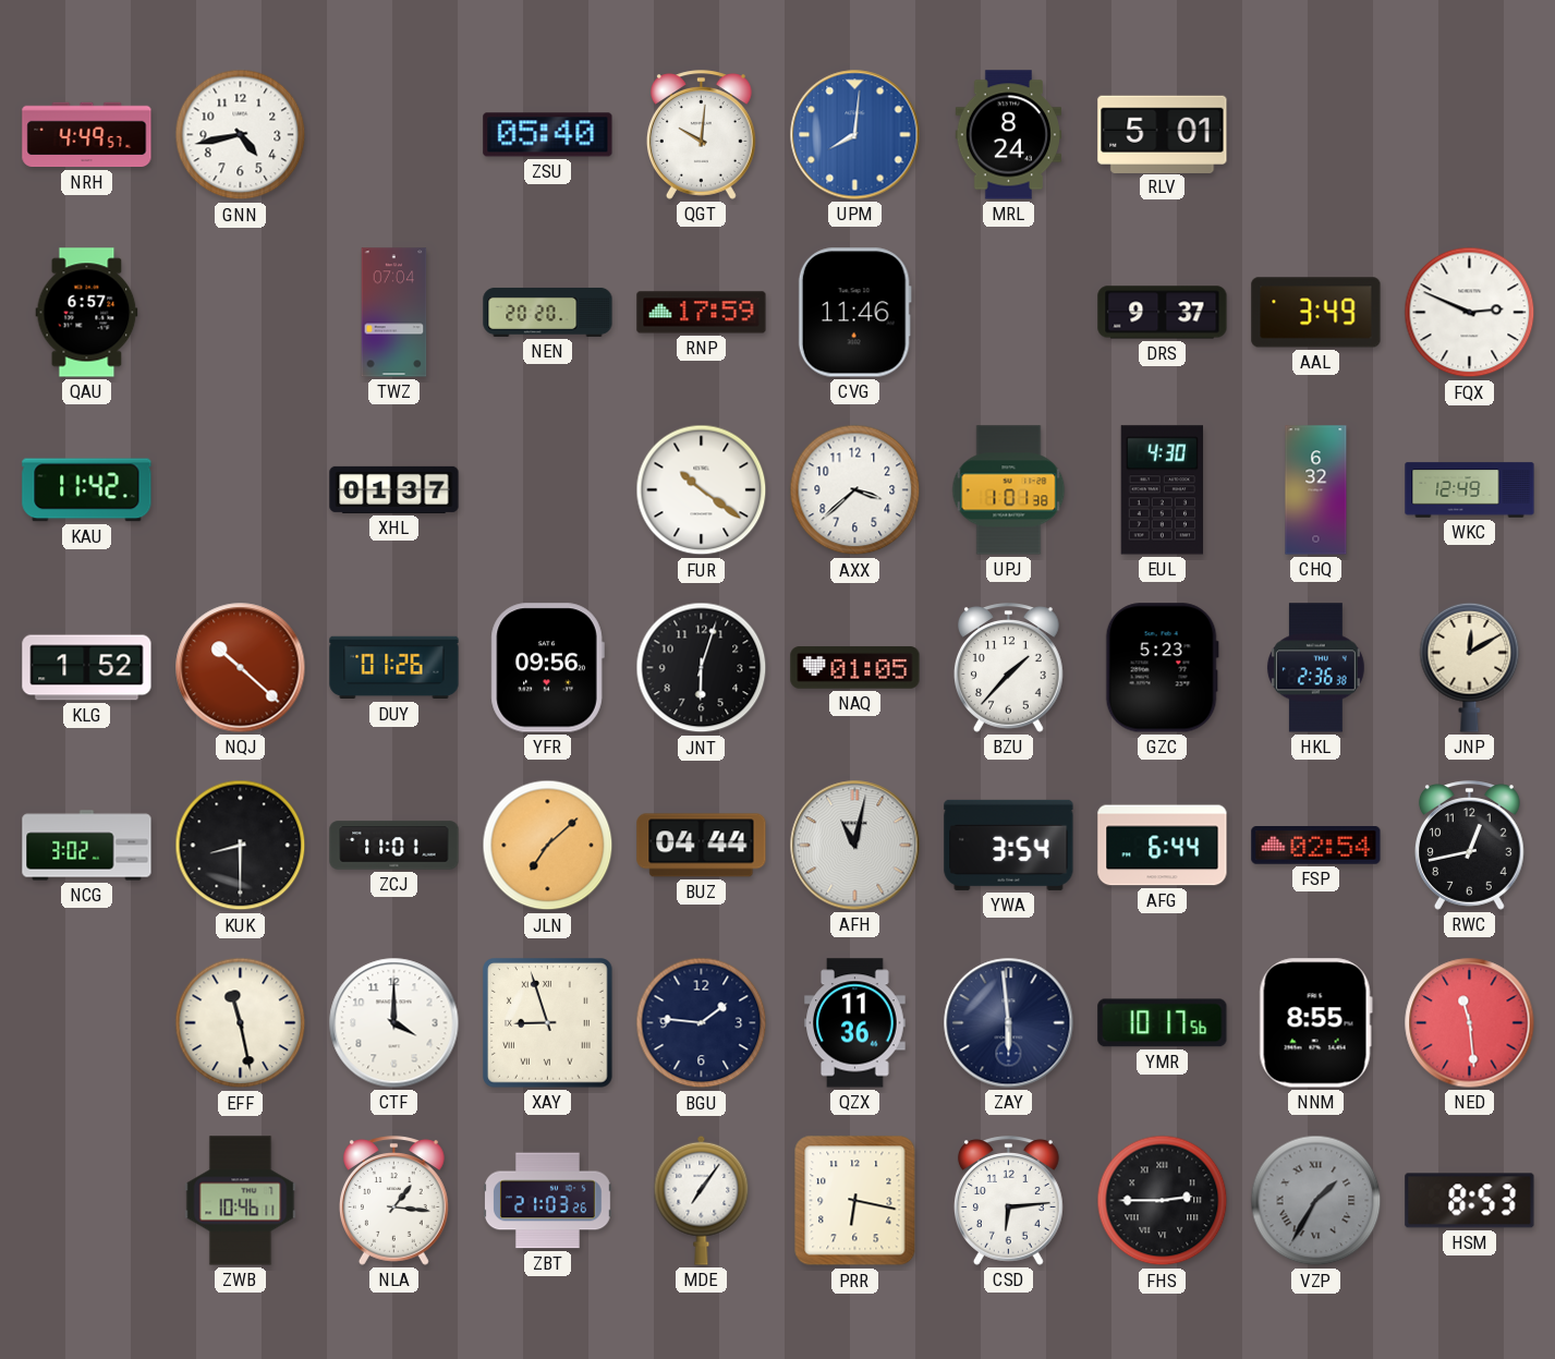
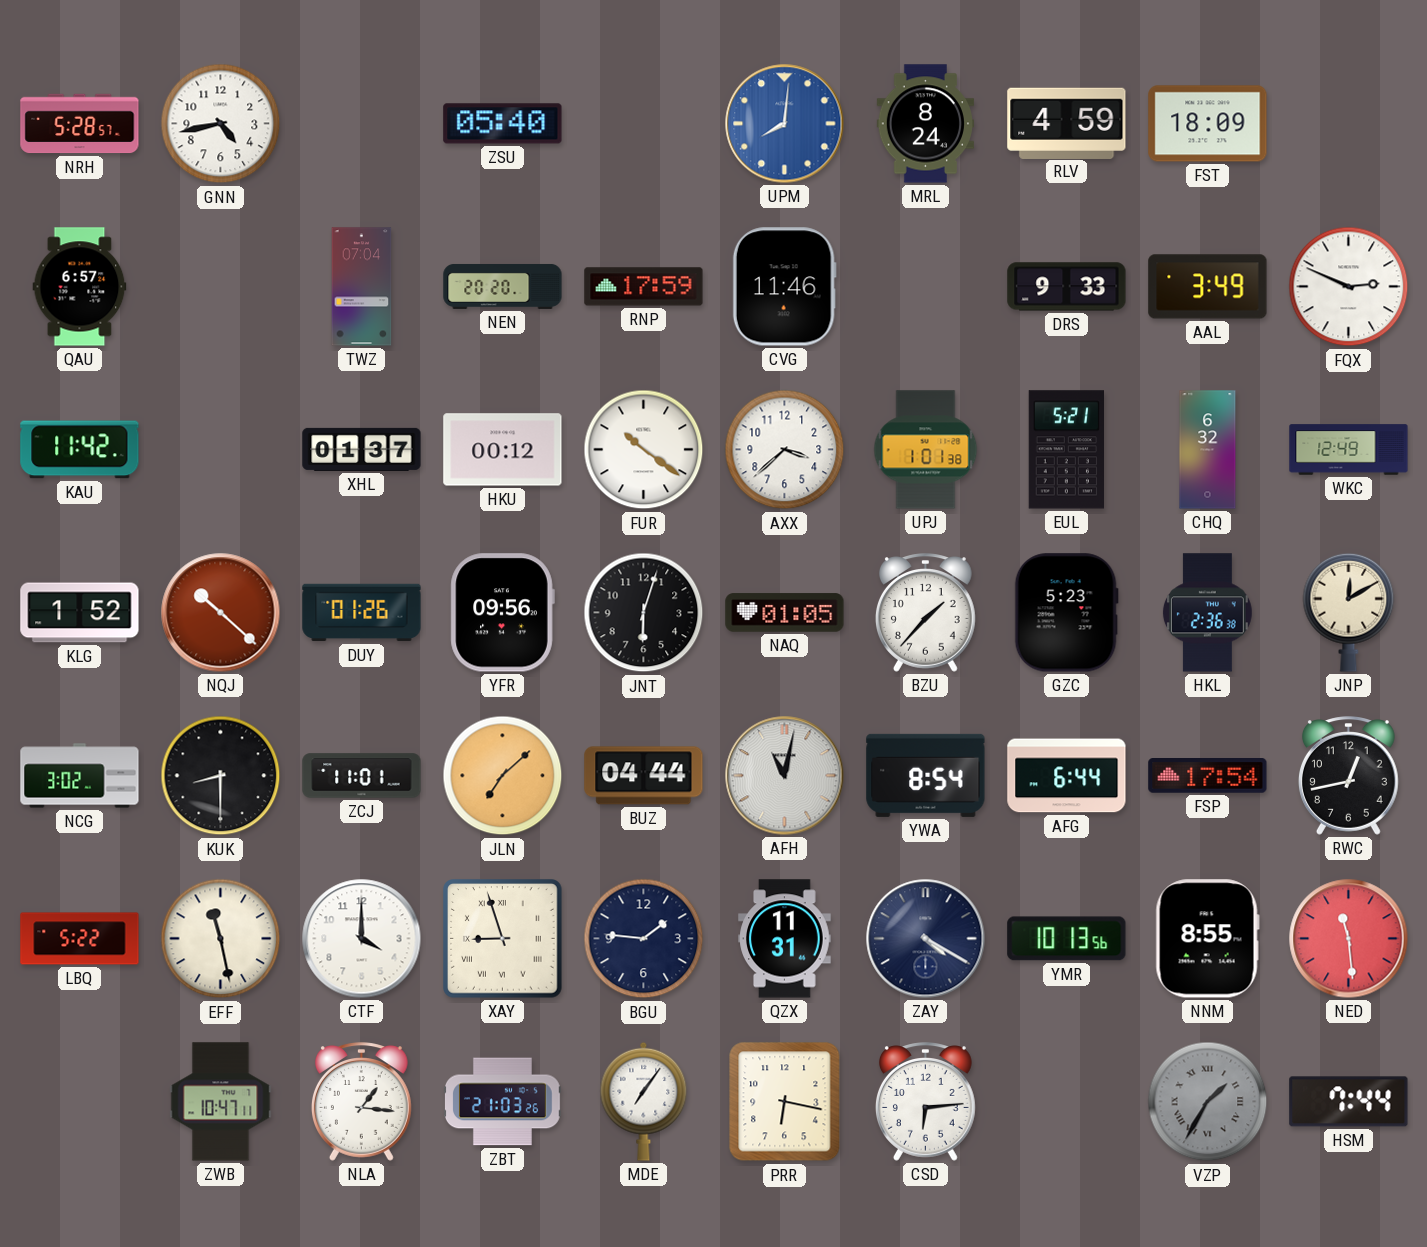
NRH: 4:49 -> 5:28
QGT: 10:01 -> none
RLV: 5:01 -> 4:59
FST: none -> 18:09
DRS: 9:37 -> 9:33
HKU: none -> 00:12
EUL: 4:30 -> 5:21
YWA: 3:54 -> 8:54
FSP: 02:54 -> 17:54
LBQ: none -> 5:22
QZX: 11:36 -> 11:31
ZAY: 5:59 -> 4:20
YMR: 10:17 -> 10:13
ZWB: 10:46 -> 10:47
FHS: 2:45 -> none
HSM: 8:53 -> 7:44
